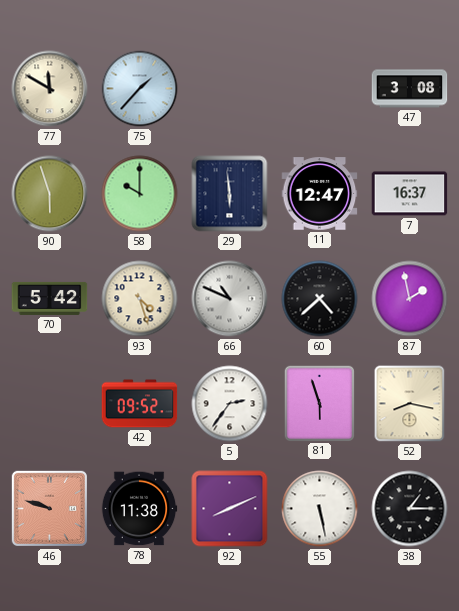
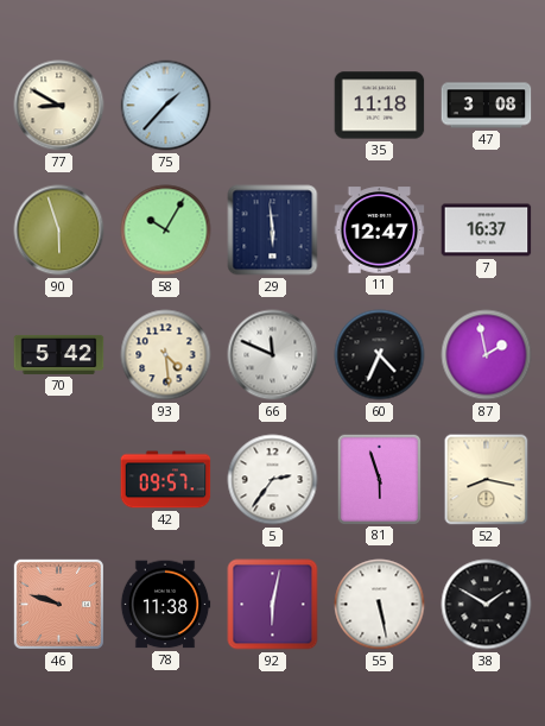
77: 11:50 -> 8:50
35: none -> 11:18
58: 10:00 -> 10:05
93: 4:27 -> 4:29
66: 10:49 -> 11:49
60: 4:38 -> 4:34
42: 09:52 -> 09:57
92: 8:11 -> 6:02
38: 1:15 -> 1:50
